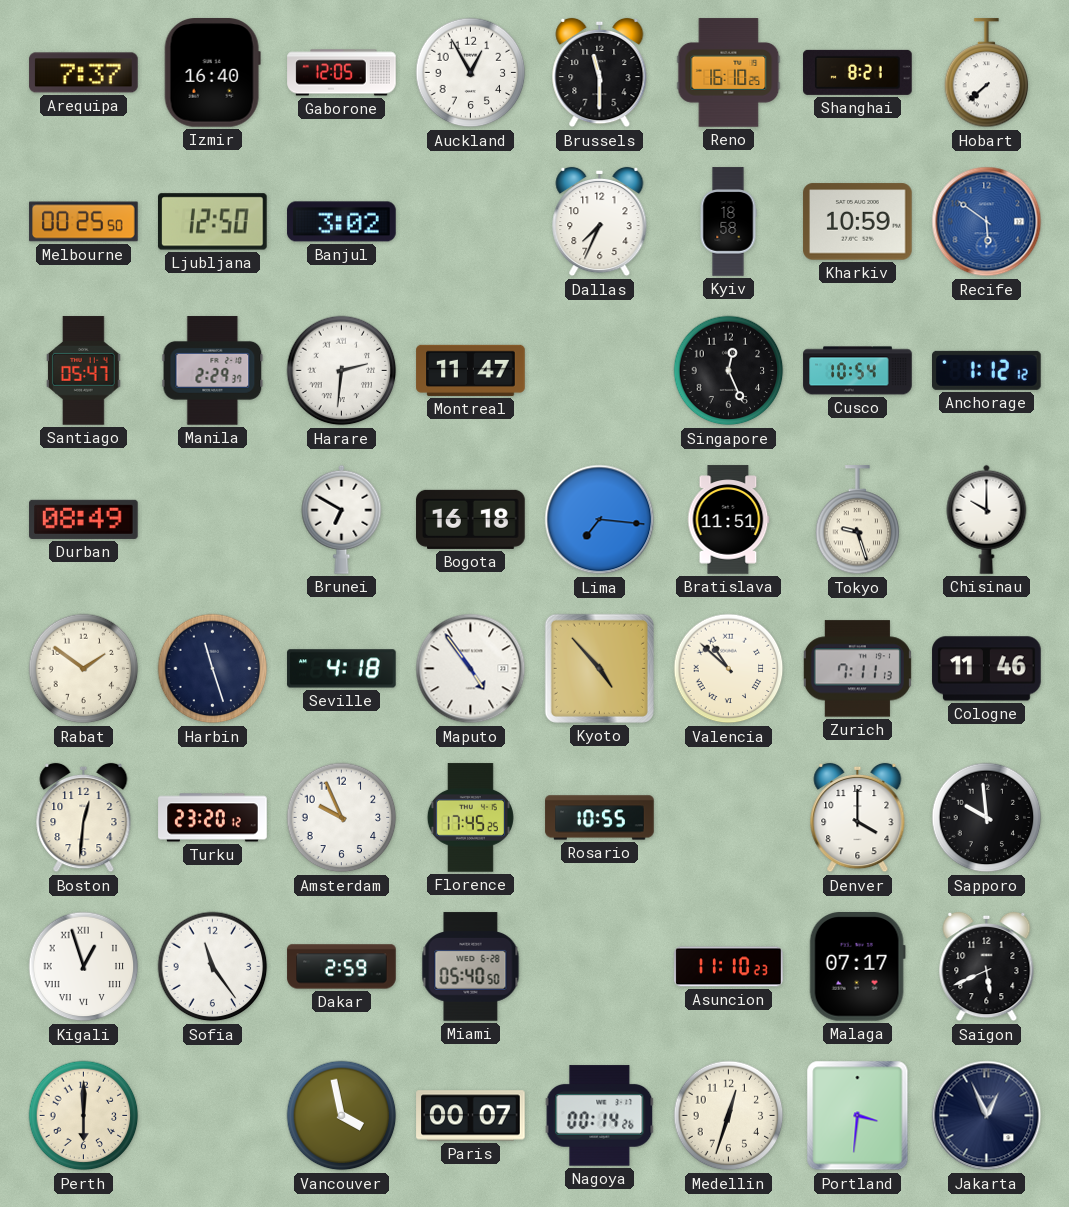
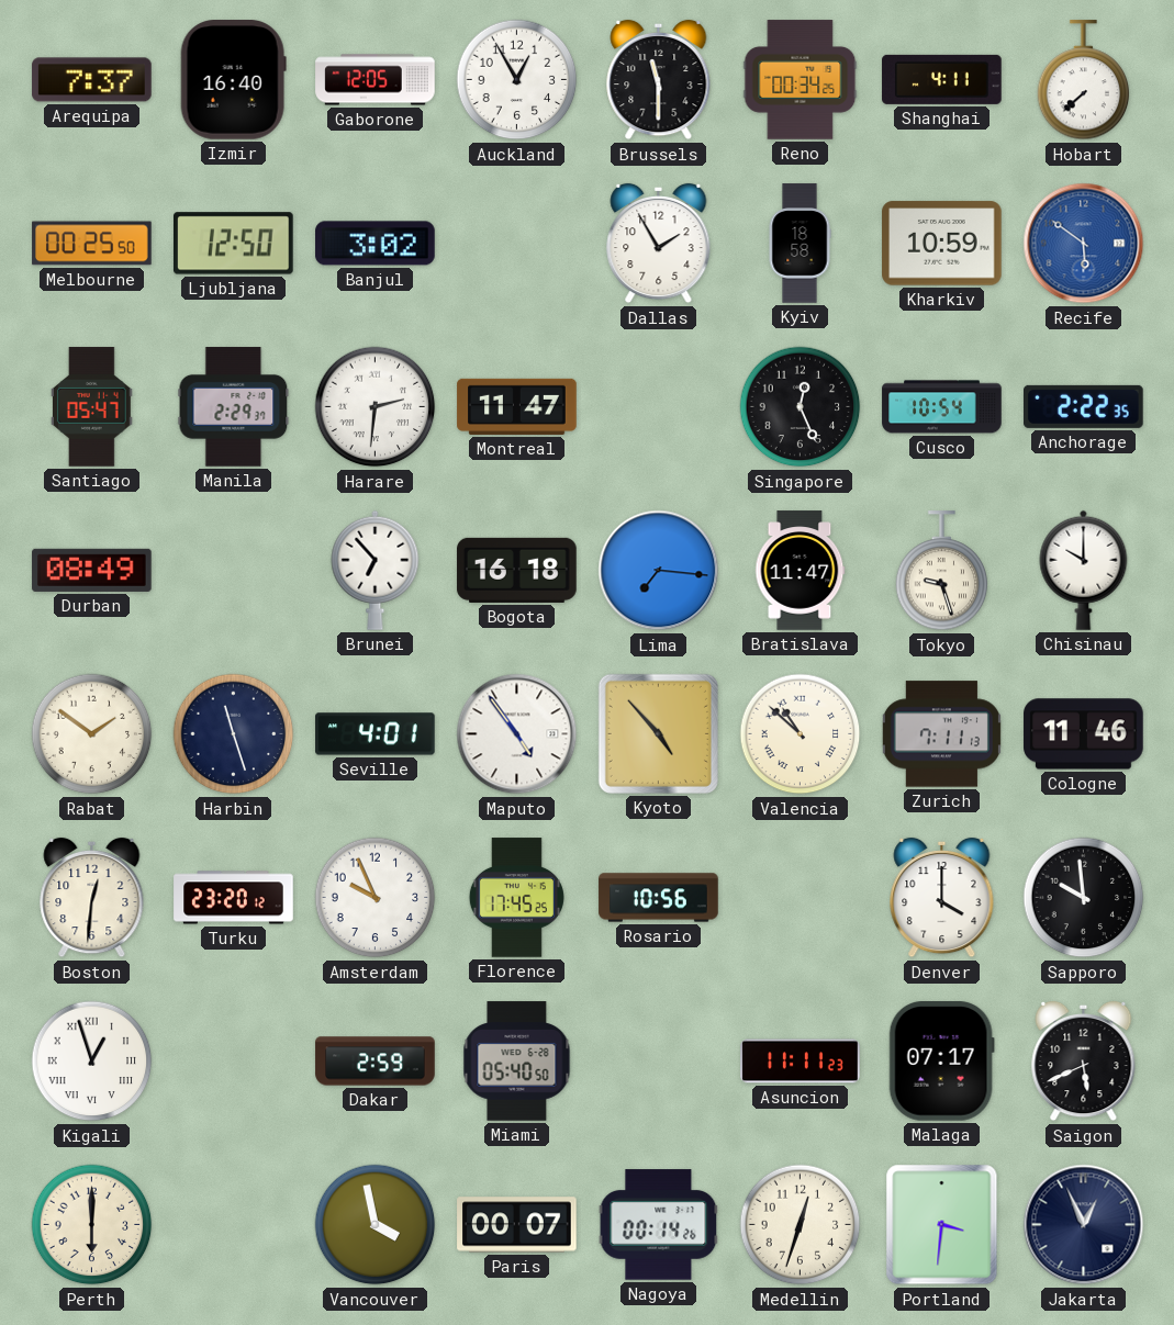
Reno: 16:10 -> 00:34
Shanghai: 8:21 -> 4:11
Dallas: 7:34 -> 1:55
Anchorage: 1:12 -> 2:22
Brunei: 6:50 -> 6:53
Bratislava: 11:51 -> 11:47
Seville: 4:18 -> 4:01
Rosario: 10:55 -> 10:56
Sofia: 11:24 -> none
Asuncion: 11:10 -> 11:11
